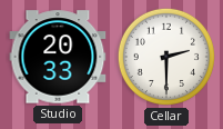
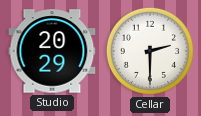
Studio: 20:33 -> 20:29
